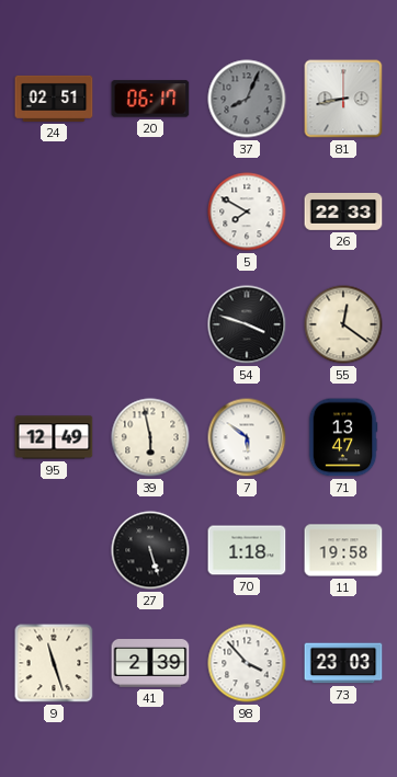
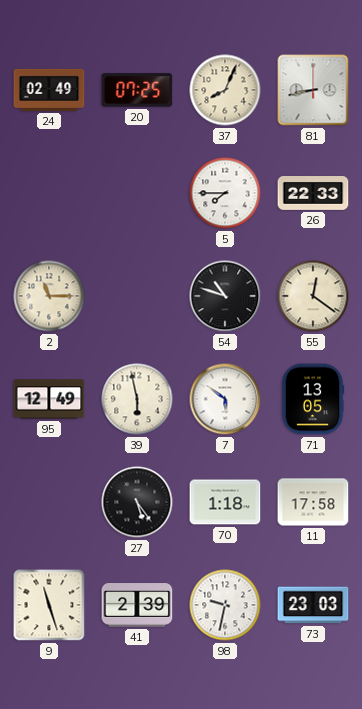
24: 02:51 -> 02:49
20: 06:17 -> 07:25
37 dial: grey -> cream
5: 7:50 -> 7:45
2: none -> 11:15
54: 3:48 -> 10:48
71: 13:47 -> 13:05
27: 5:27 -> 5:24
11: 19:58 -> 17:58
98: 3:53 -> 9:32
